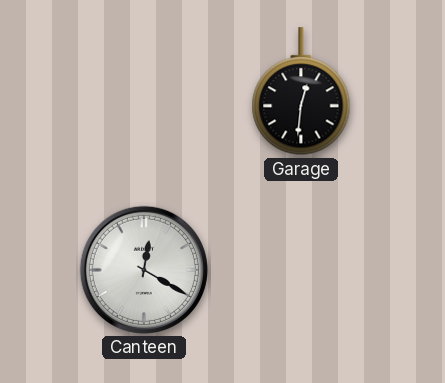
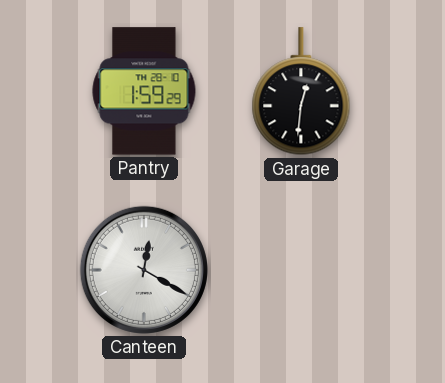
Pantry: none -> 1:59
